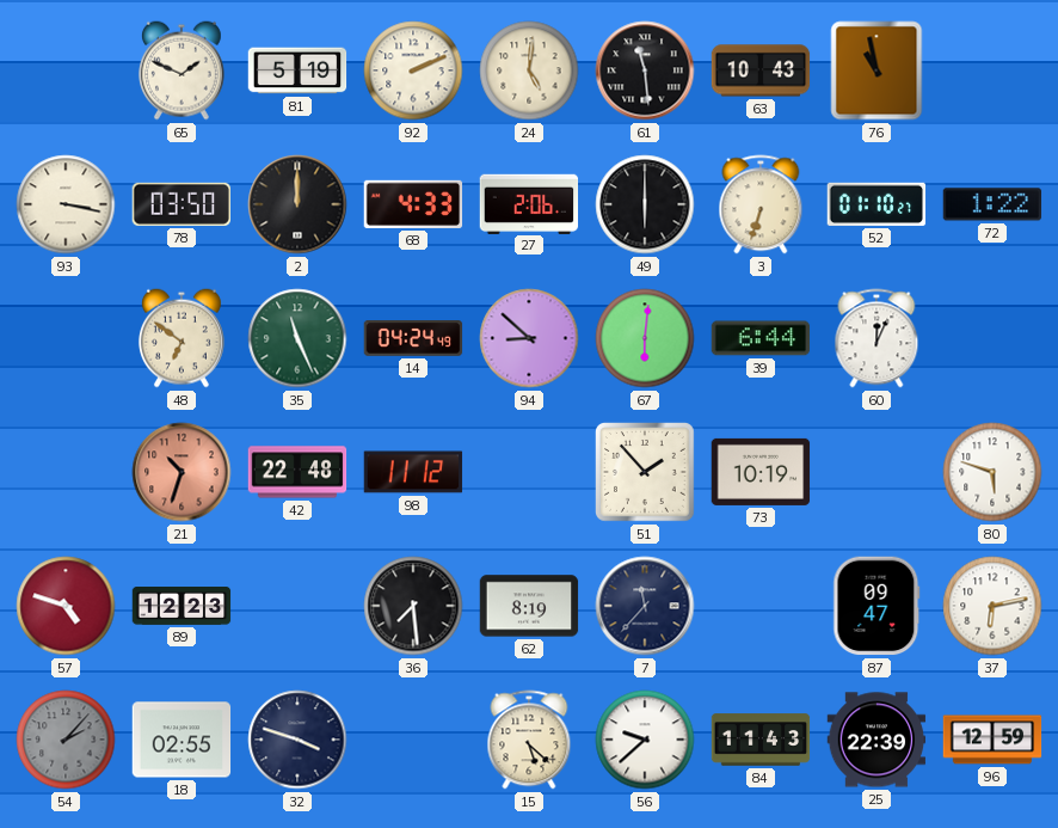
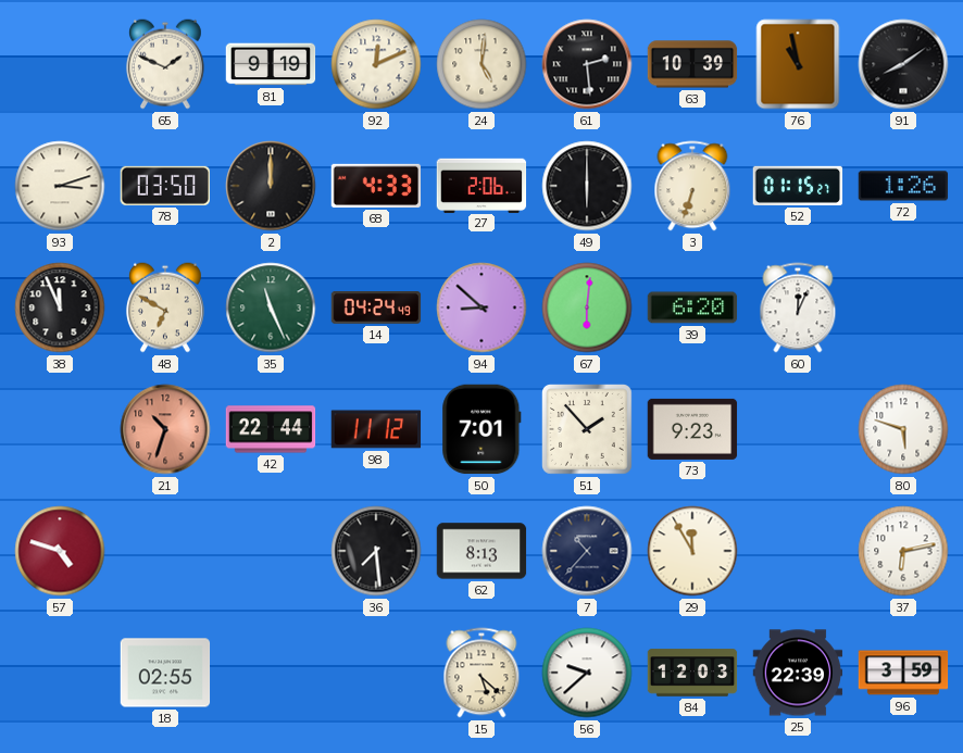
81: 5:19 -> 9:19
92: 2:11 -> 12:11
61: 11:29 -> 2:29
63: 10:43 -> 10:39
91: none -> 8:09
93: 3:17 -> 3:12
52: 01:10 -> 01:15
72: 1:22 -> 1:26
38: none -> 11:56
48: 6:51 -> 6:50
39: 6:44 -> 6:20
42: 22:48 -> 22:44
50: none -> 7:01
73: 10:19 -> 9:23
89: 12:23 -> none
62: 8:19 -> 8:13
7: 11:37 -> 10:37
29: none -> 11:55
87: 09:47 -> none
54: 2:07 -> none
32: 3:48 -> none
84: 11:43 -> 12:03
96: 12:59 -> 3:59
